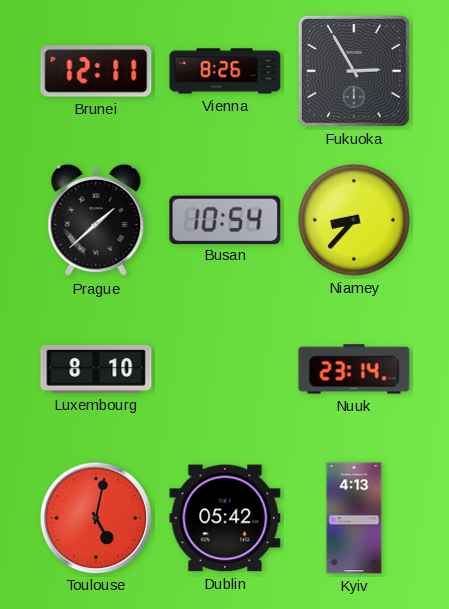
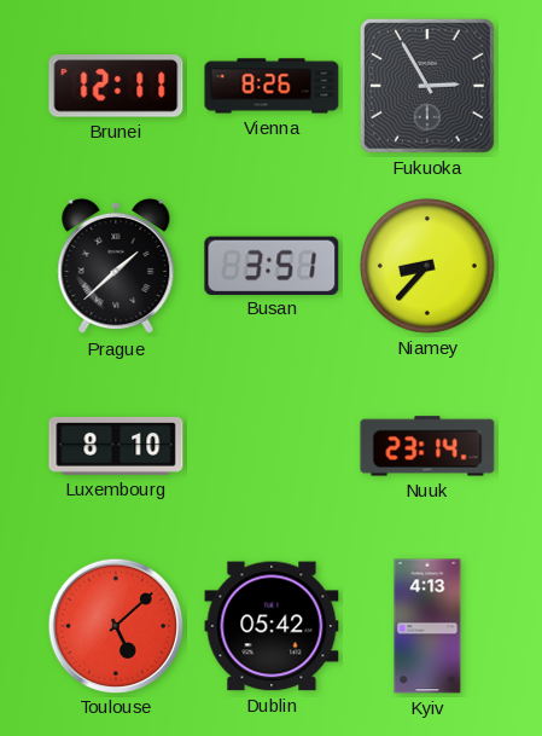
Busan: 10:54 -> 3:51
Toulouse: 5:02 -> 5:08
